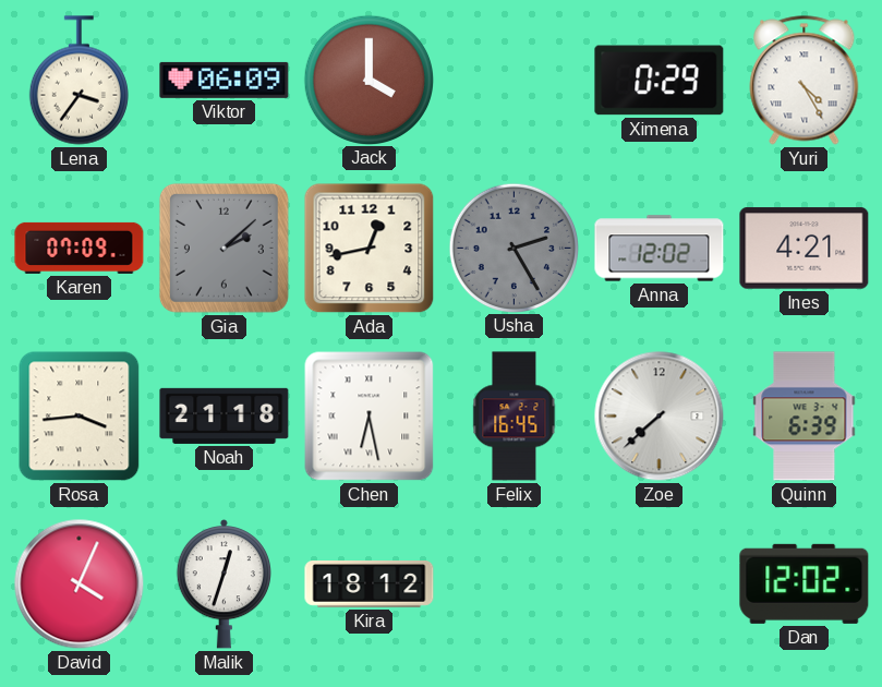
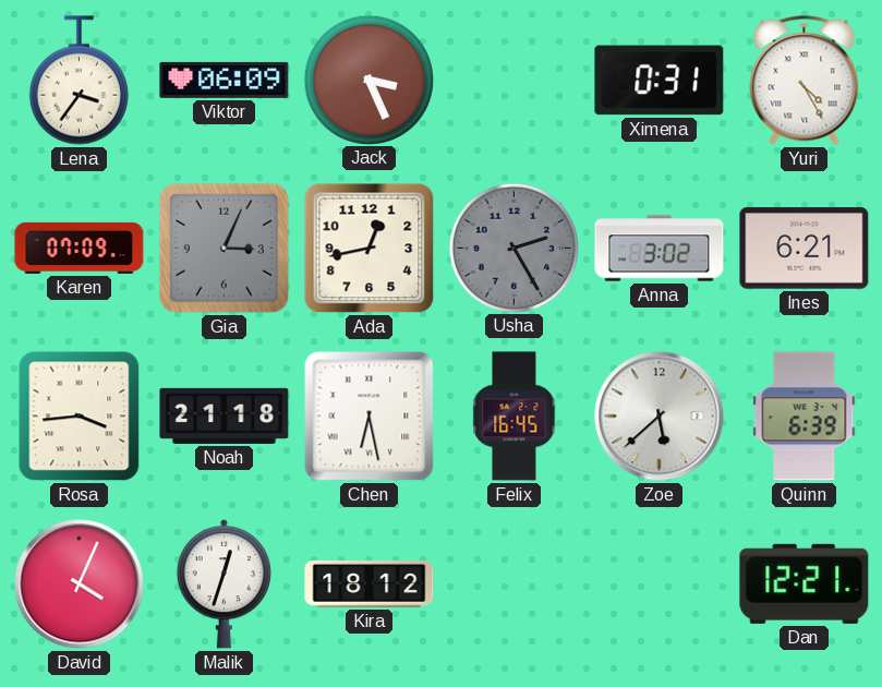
Jack: 4:00 -> 3:26
Ximena: 0:29 -> 0:31
Gia: 2:08 -> 3:04
Anna: 12:02 -> 3:02
Ines: 4:21 -> 6:21
Zoe: 7:38 -> 5:38
Dan: 12:02 -> 12:21
